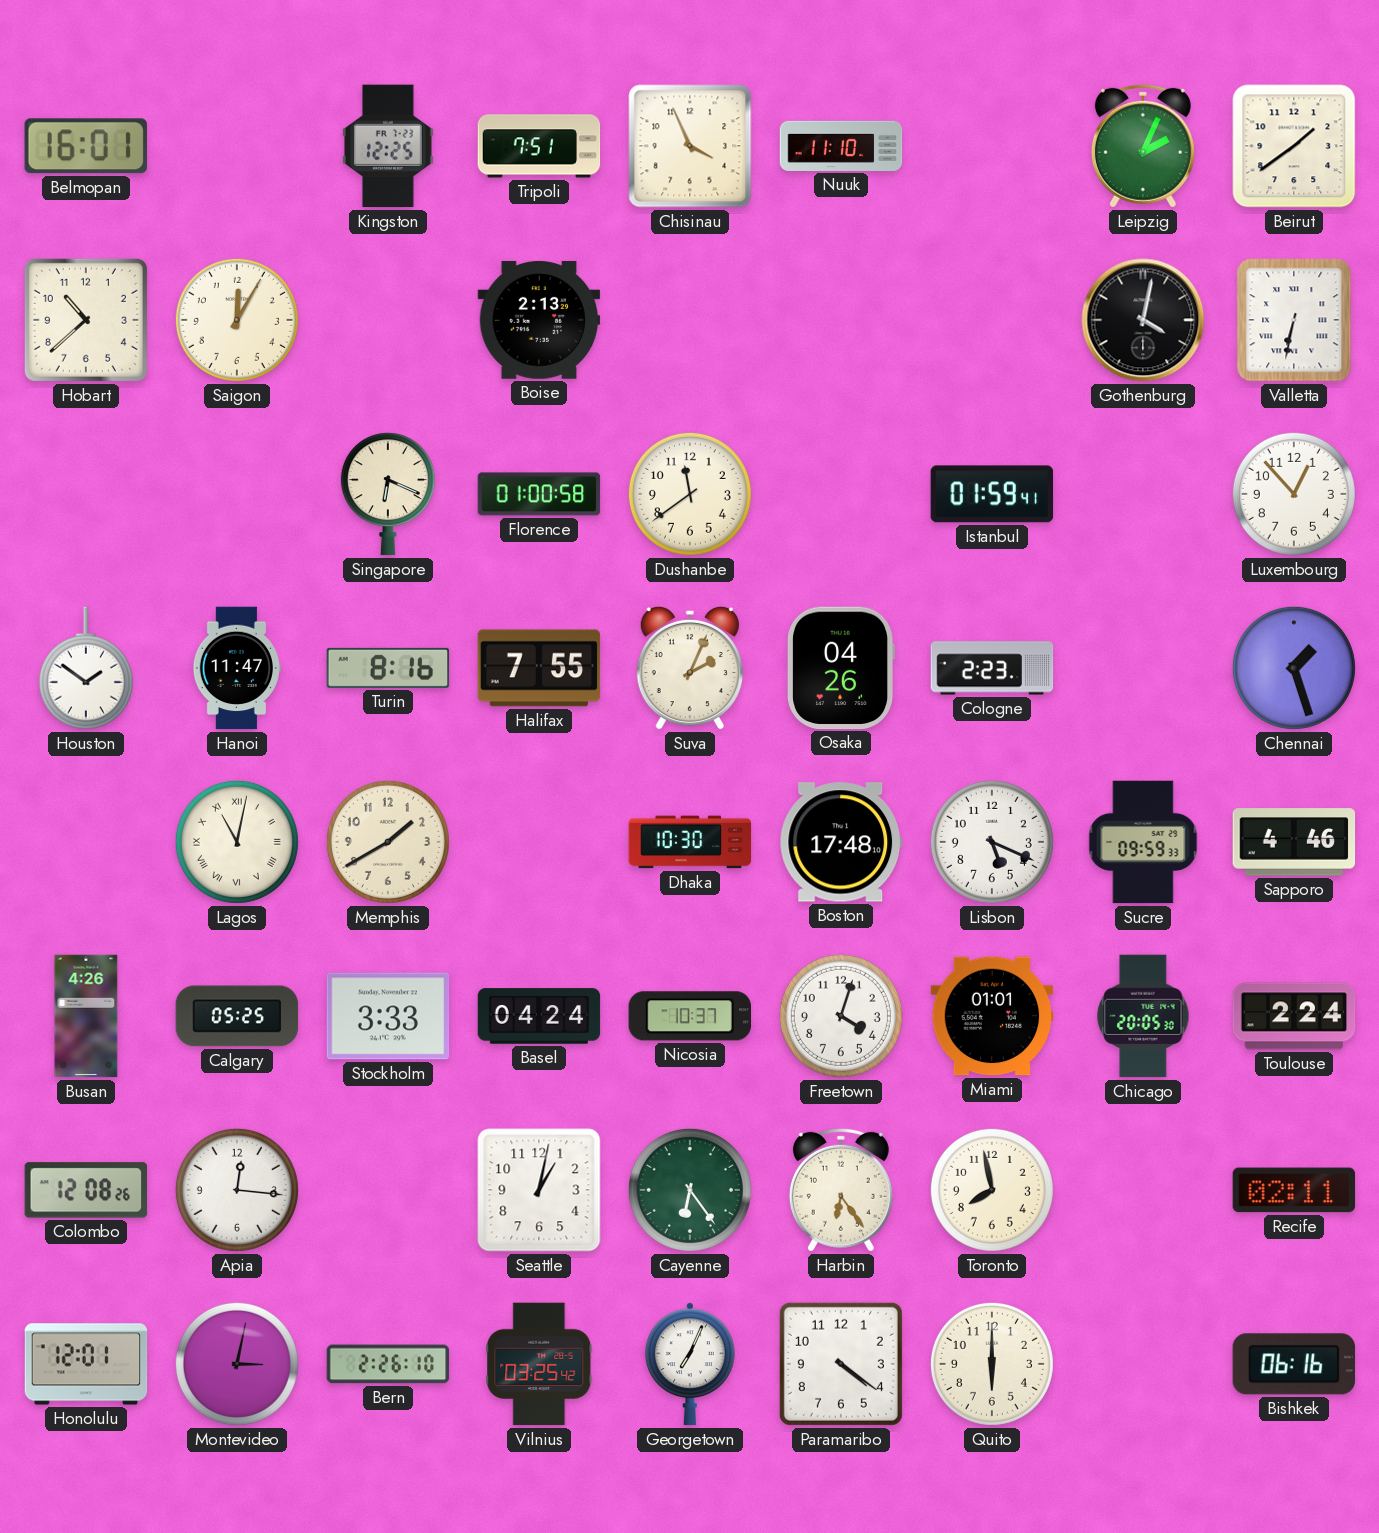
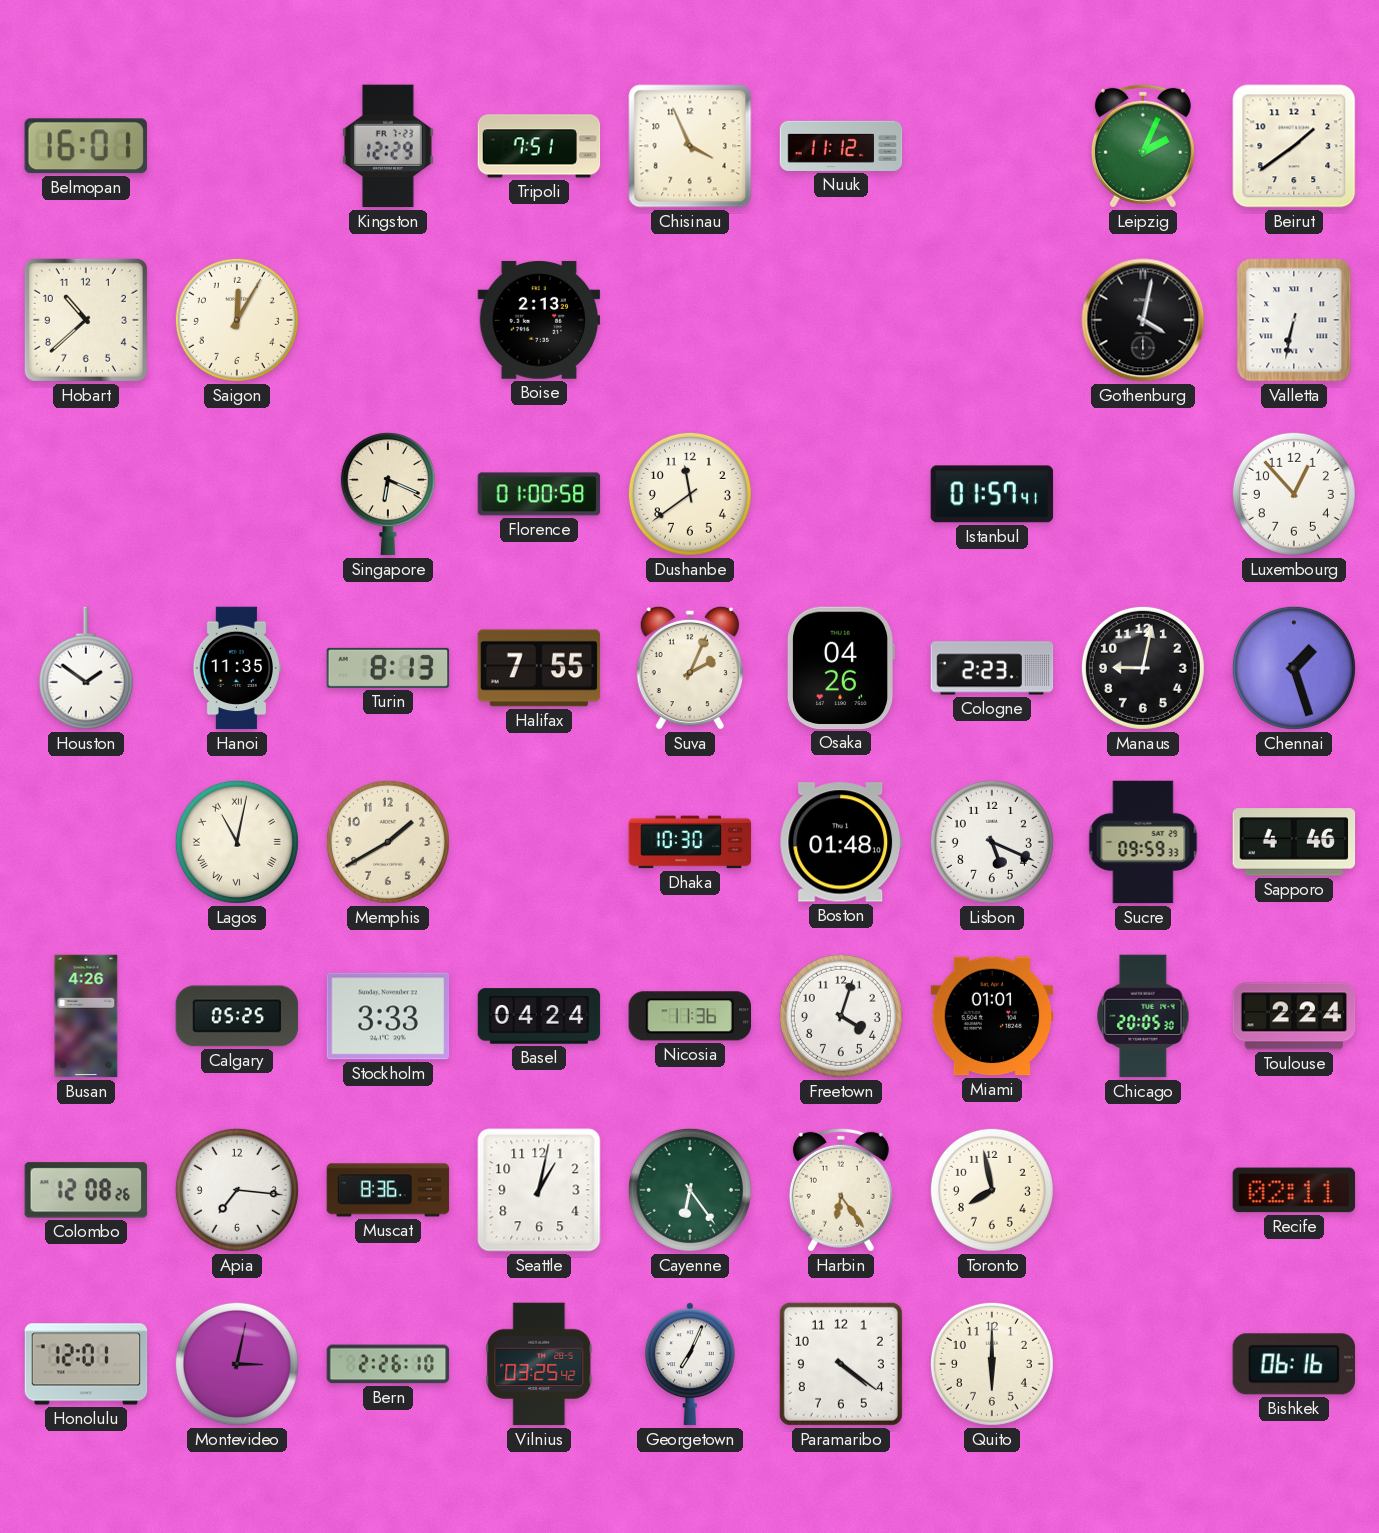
Kingston: 12:25 -> 12:29
Nuuk: 11:10 -> 11:12
Istanbul: 01:59 -> 01:57
Hanoi: 11:47 -> 11:35
Turin: 8:16 -> 8:13
Manaus: none -> 9:02
Boston: 17:48 -> 01:48
Nicosia: 10:37 -> 11:36
Apia: 12:16 -> 7:16
Muscat: none -> 8:36
